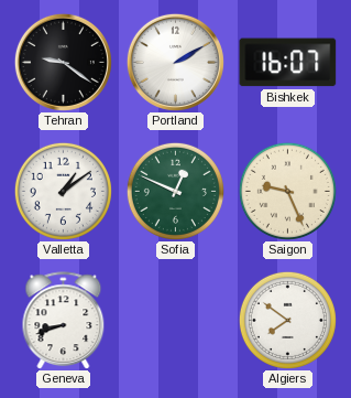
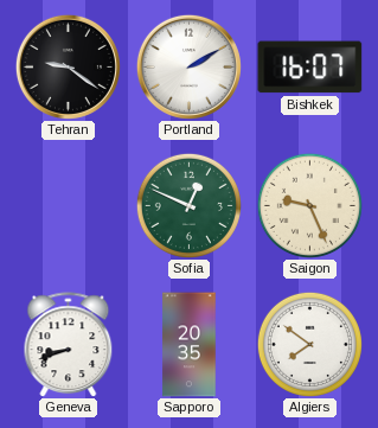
Valletta: 1:09 -> none
Sapporo: none -> 20:35
